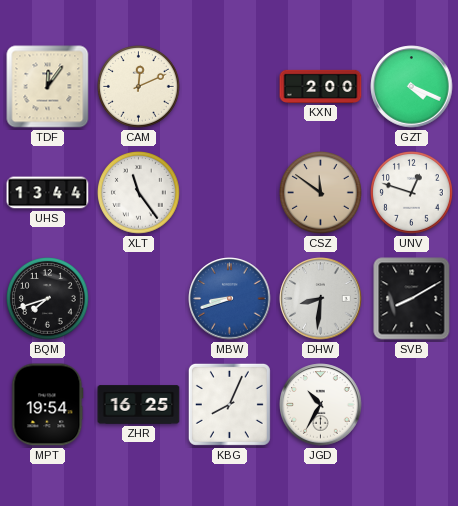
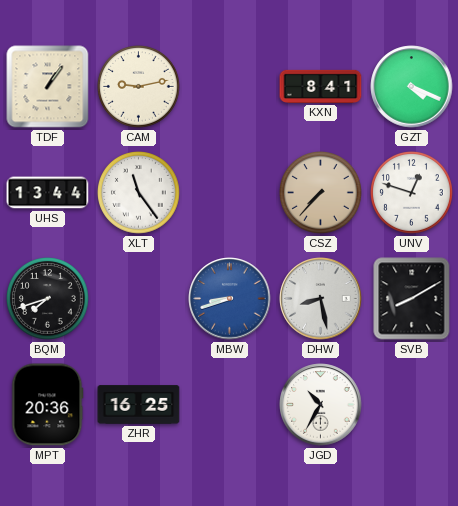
TDF: 12:06 -> 1:06
CAM: 12:11 -> 9:13
KXN: 2:00 -> 8:41
CSZ: 11:51 -> 7:37
DHW: 8:31 -> 8:28
MPT: 19:54 -> 20:36
KBG: 8:04 -> none
